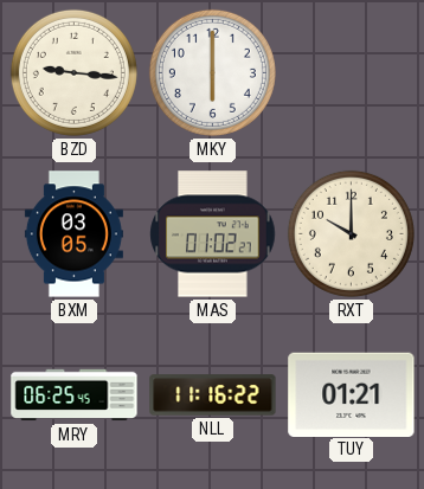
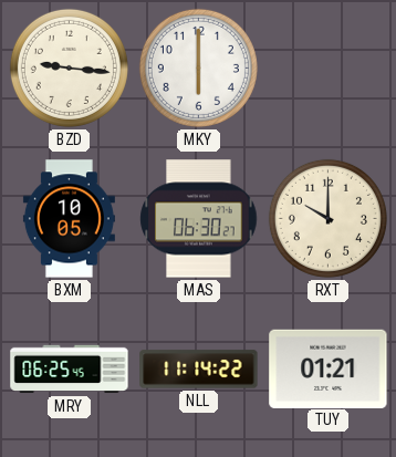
BXM: 03:05 -> 10:05
MAS: 01:02 -> 06:30
NLL: 11:16 -> 11:14
